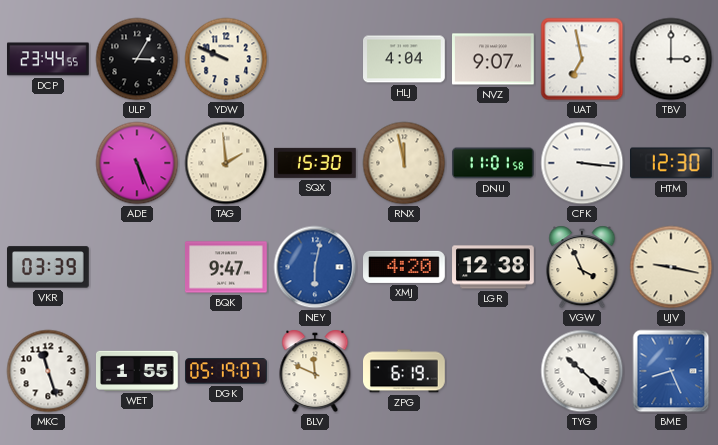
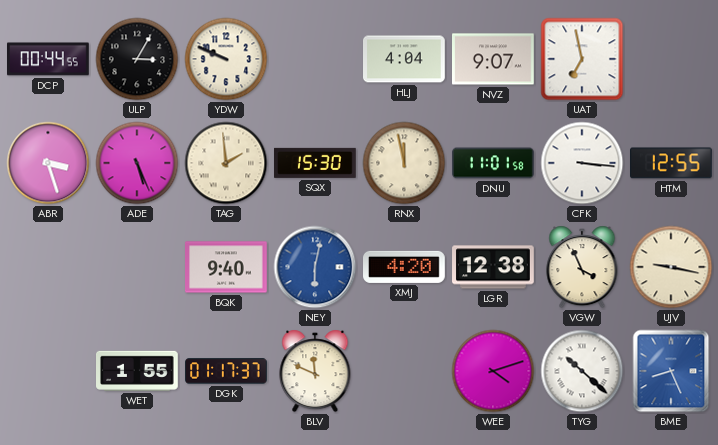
DCP: 23:44 -> 00:44
TBV: 3:00 -> none
ABR: none -> 3:27
HTM: 12:30 -> 12:55
VKR: 03:39 -> none
BQK: 9:47 -> 9:40
MKC: 11:27 -> none
DGK: 05:19 -> 01:17
ZPG: 6:19 -> none
WEE: none -> 4:12
